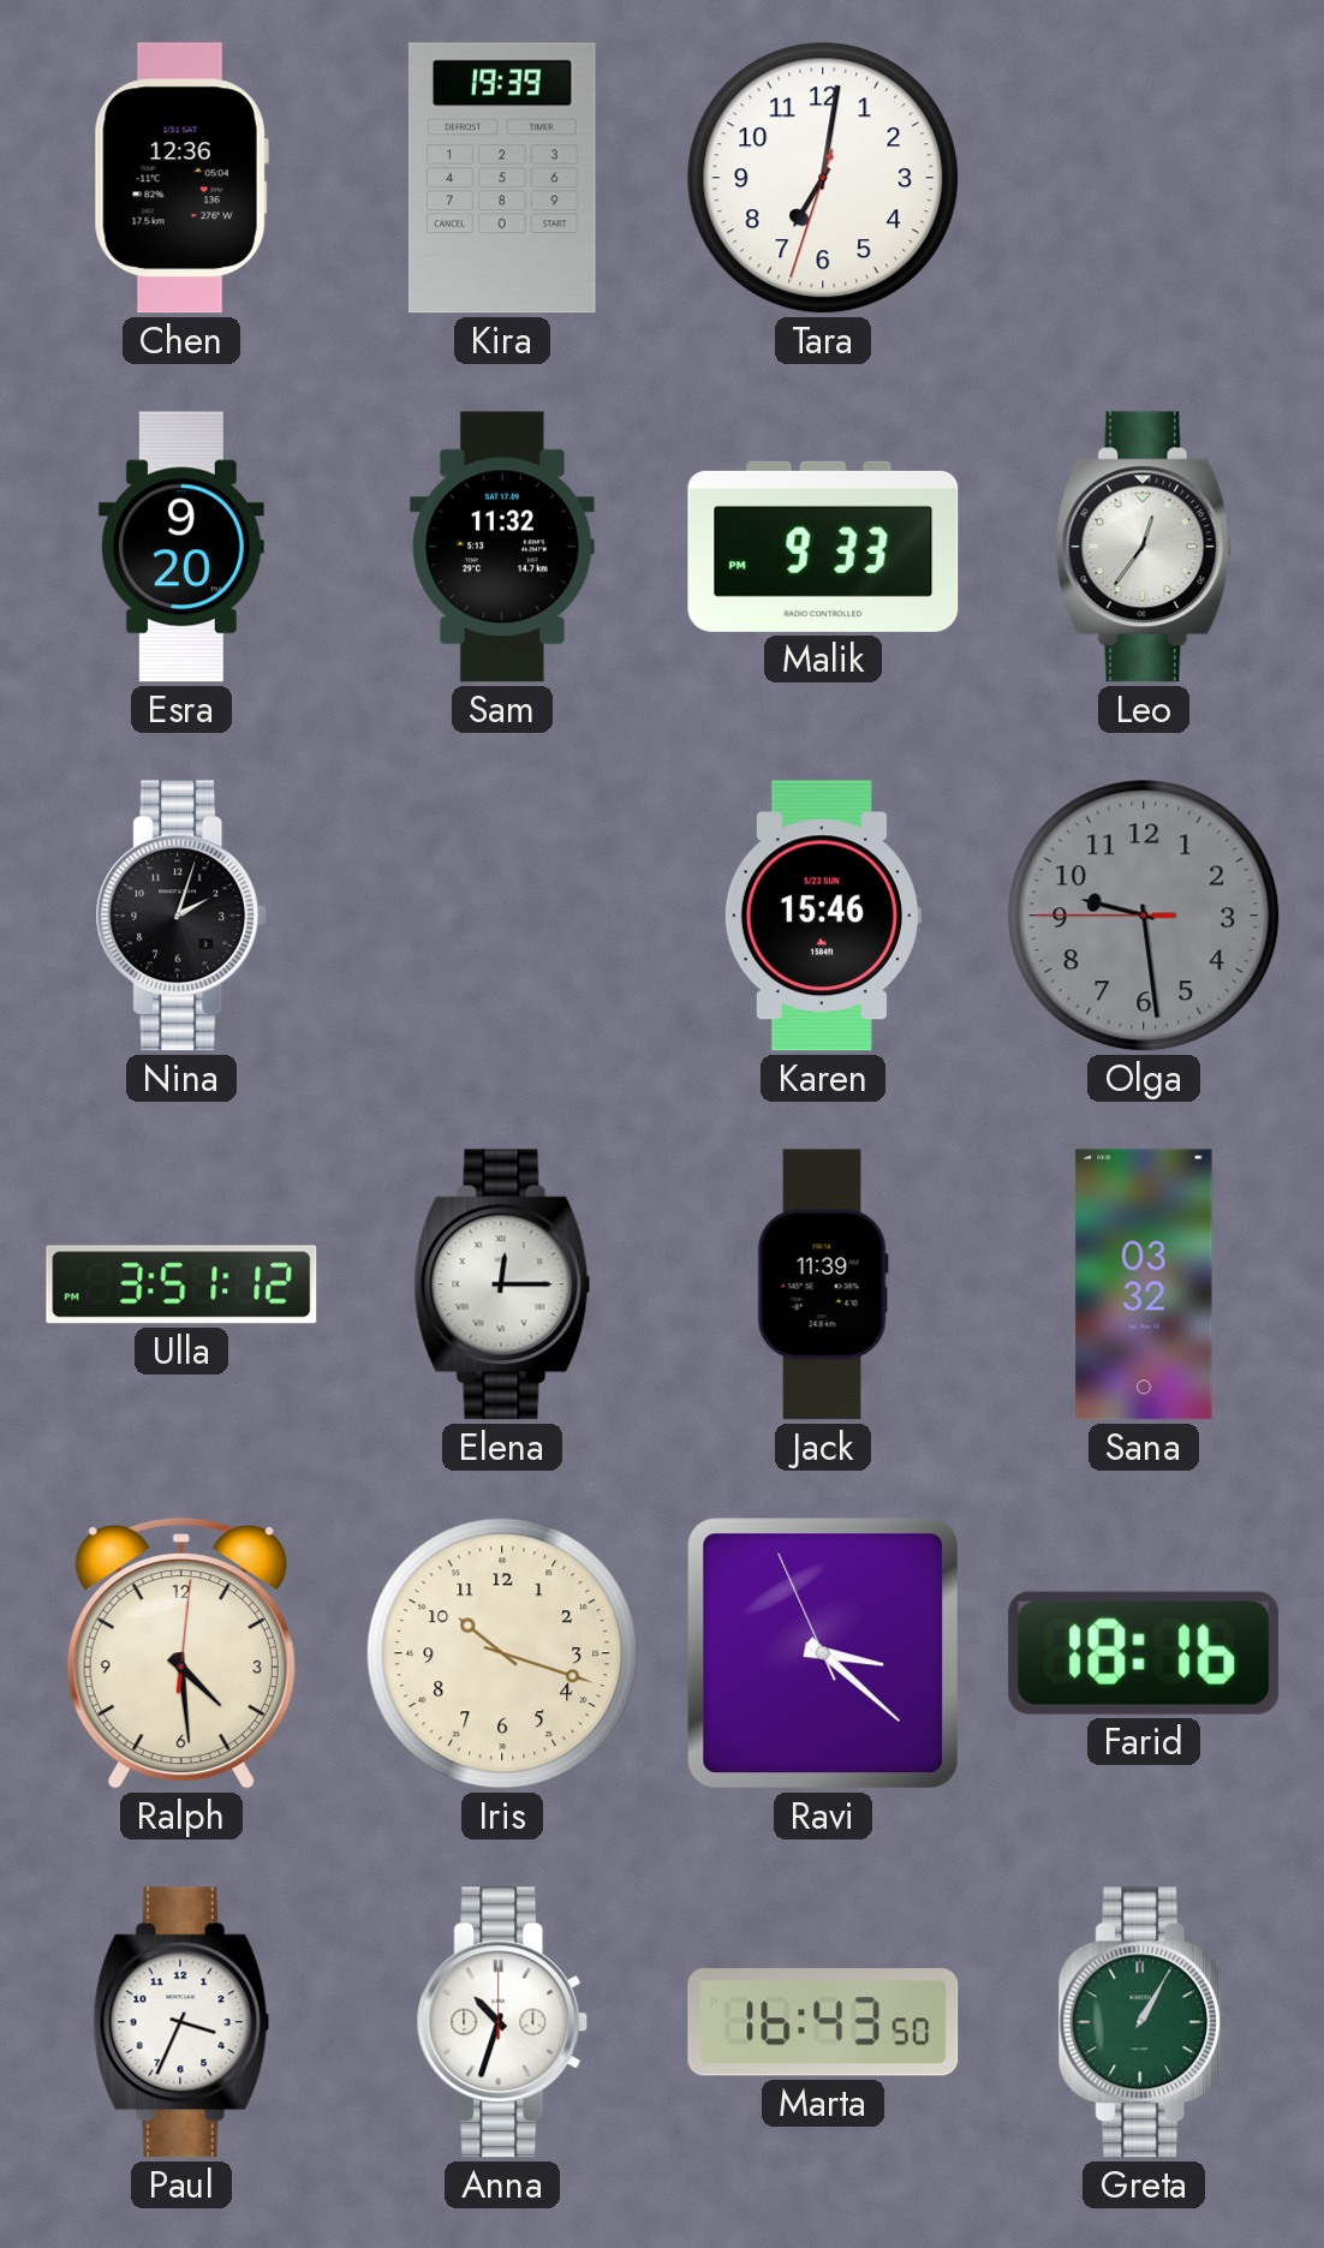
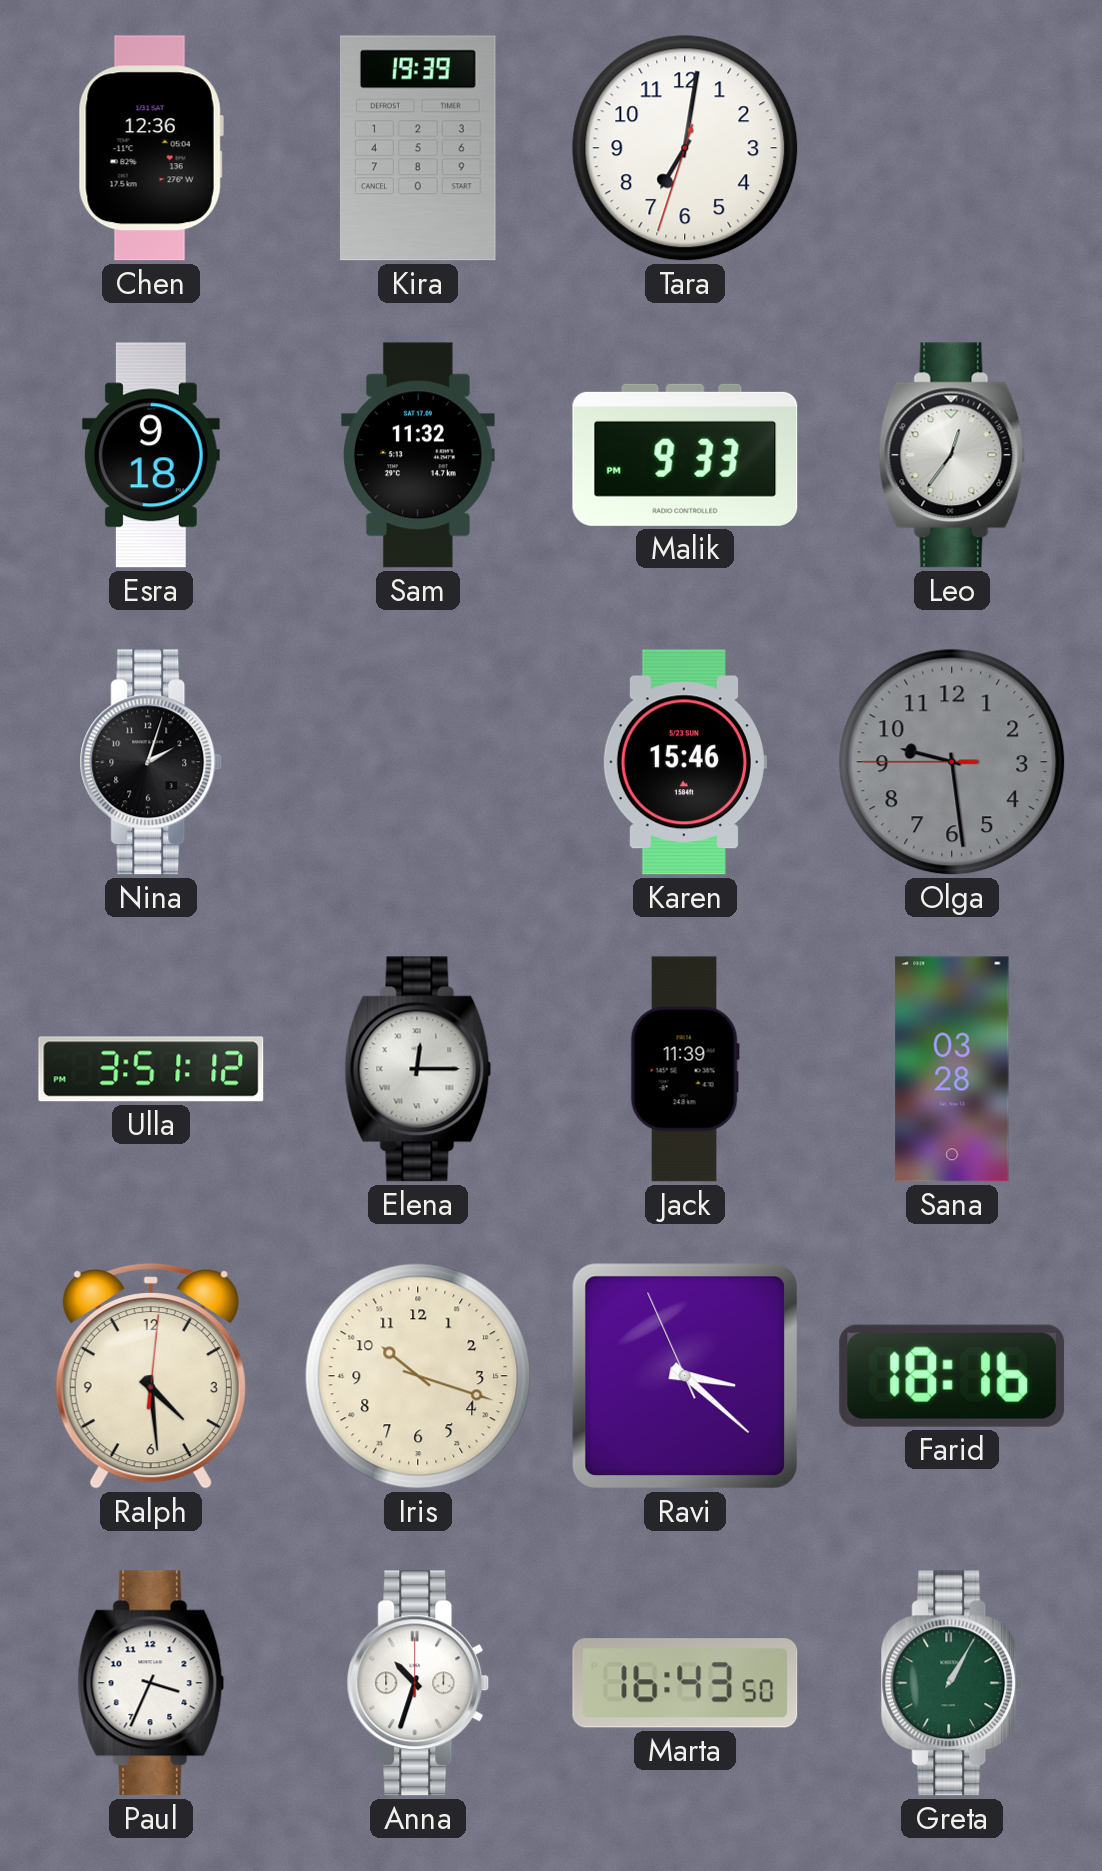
Esra: 9:20 -> 9:18
Sana: 03:32 -> 03:28
